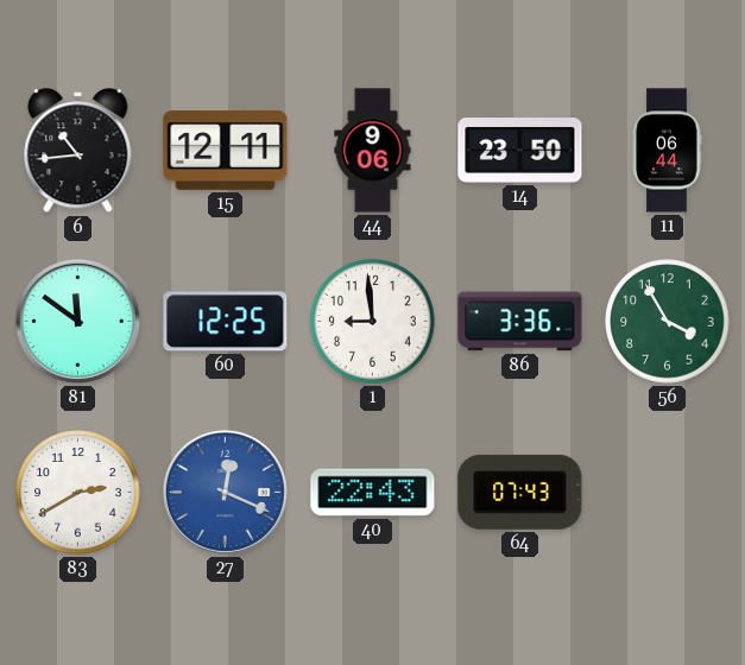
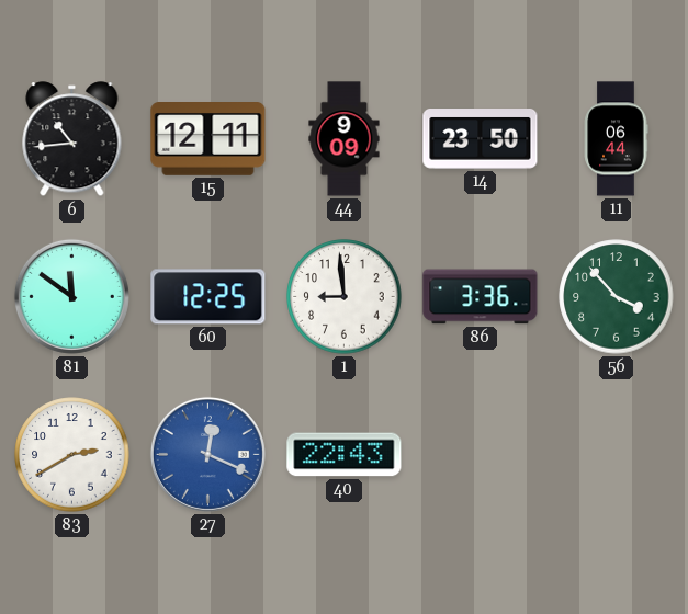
44: 9:06 -> 9:09
56: 3:55 -> 3:53
64: 07:43 -> none
